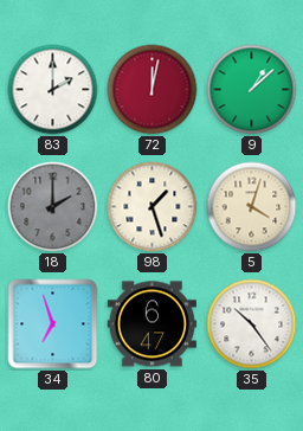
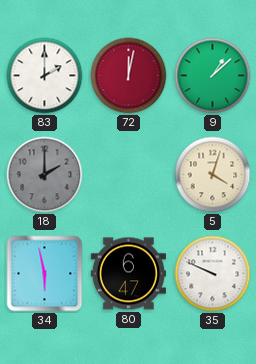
98: 1:27 -> none
34: 6:57 -> 5:58
35: 10:24 -> 9:49
